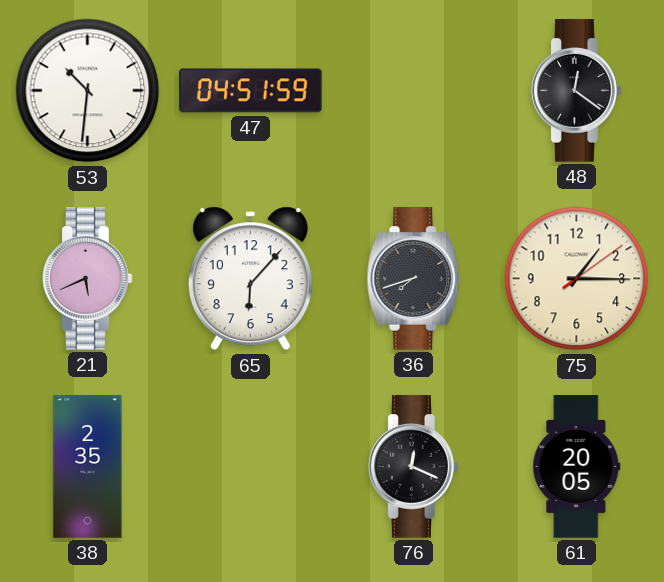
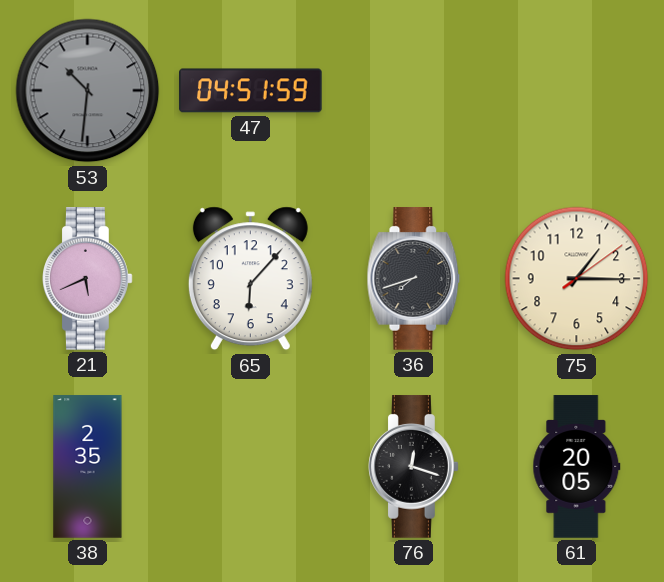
53 dial: white -> grey
48: 12:21 -> none
76: 12:19 -> 12:18
